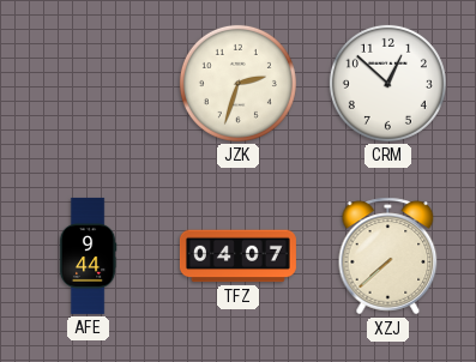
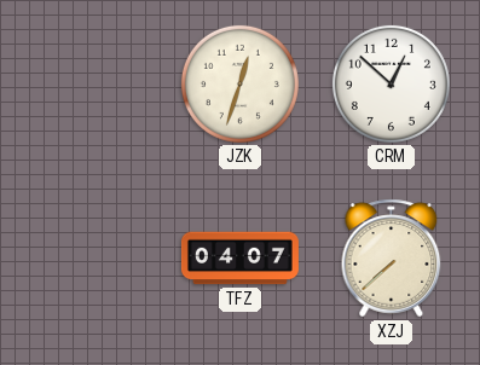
JZK: 2:33 -> 12:33
AFE: 9:44 -> none
